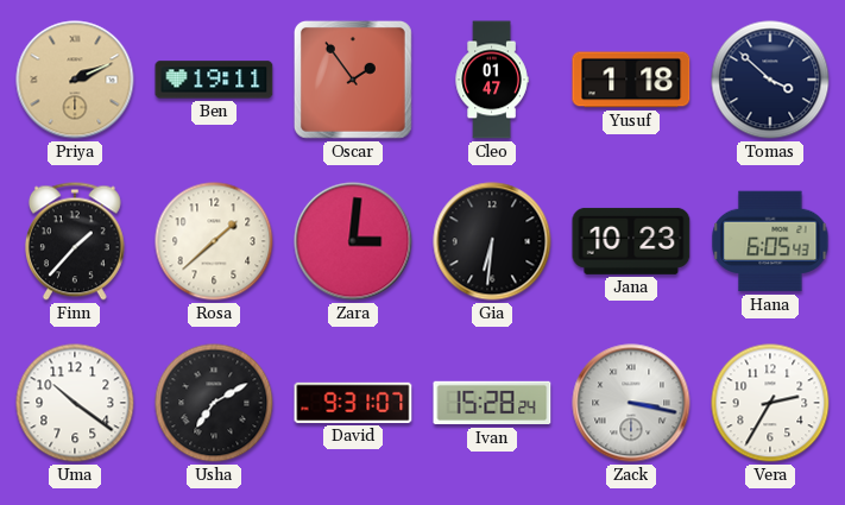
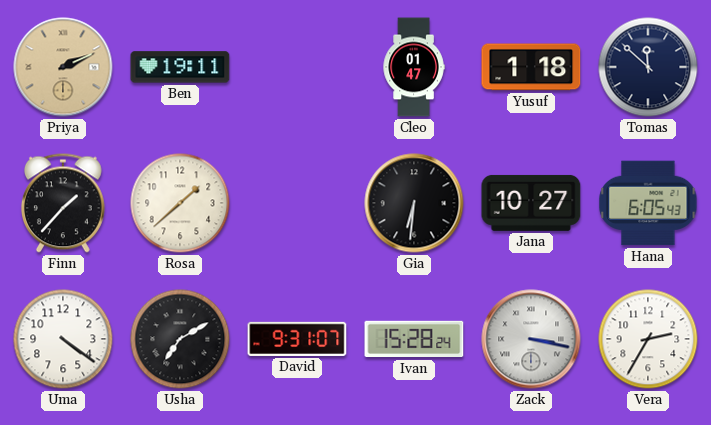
Oscar: 1:54 -> none
Tomas: 3:52 -> 11:52
Zara: 3:01 -> none
Jana: 10:23 -> 10:27
Uma: 10:21 -> 4:21
